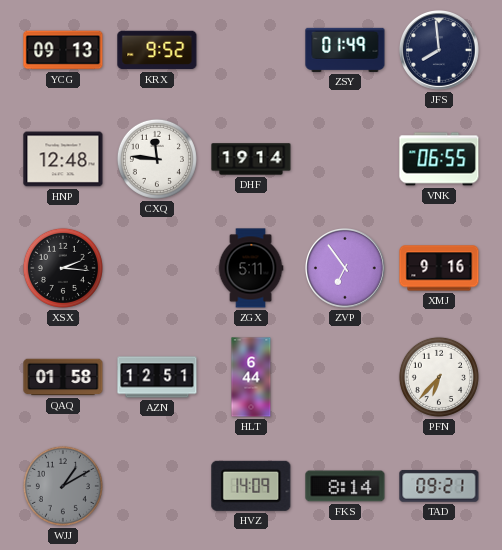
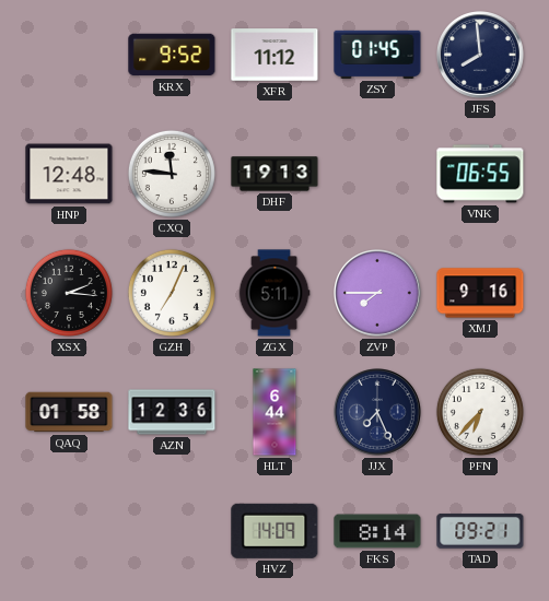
YCG: 09:13 -> none
XFR: none -> 11:12
ZSY: 01:49 -> 01:45
DHF: 19:14 -> 19:13
GZH: none -> 7:04
ZVP: 6:54 -> 7:45
AZN: 12:51 -> 12:36
JJX: none -> 7:26
WJJ: 1:10 -> none
